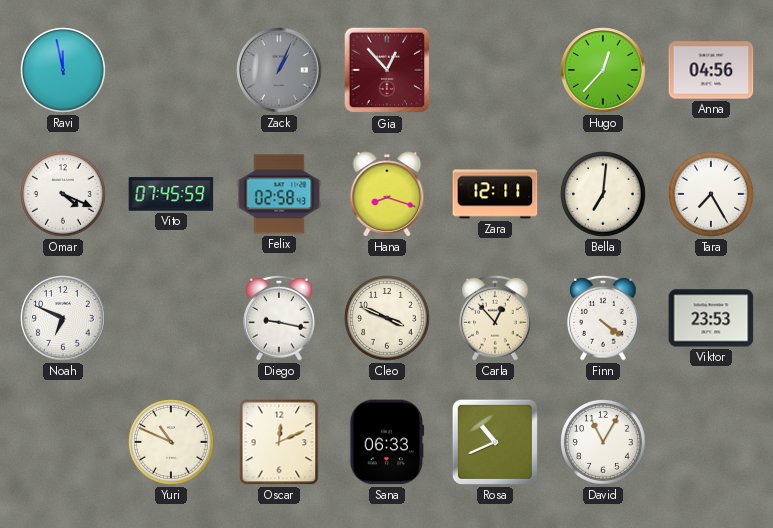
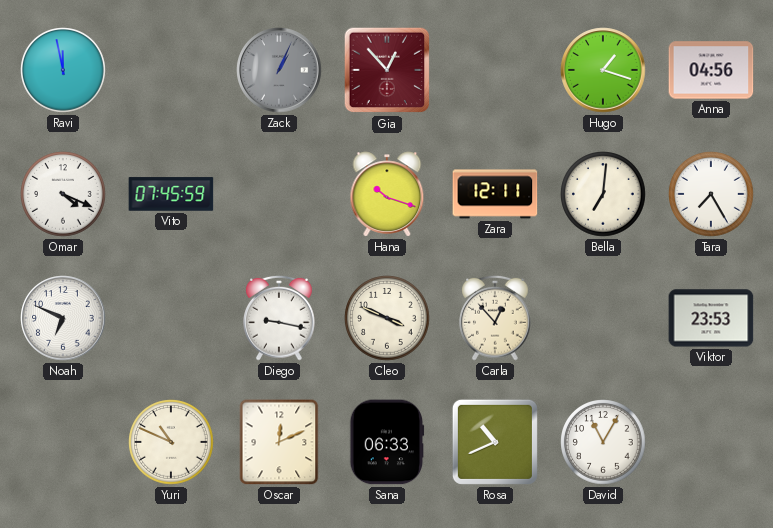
Hugo: 12:37 -> 1:18
Felix: 02:58 -> none
Hana: 8:18 -> 10:18
Finn: 4:21 -> none
